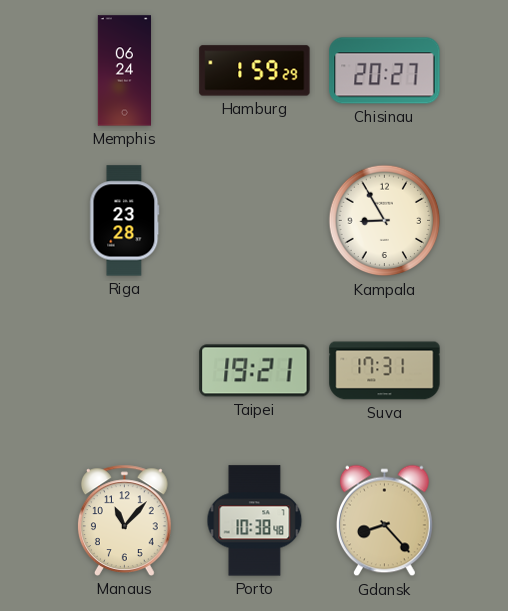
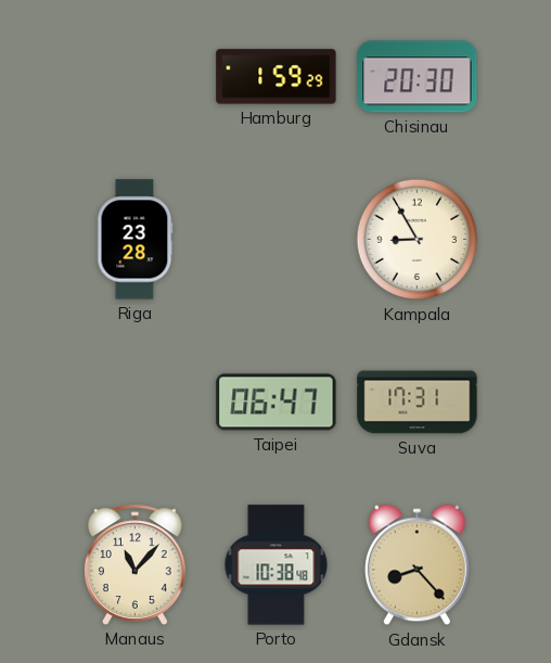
Memphis: 06:24 -> none
Chisinau: 20:27 -> 20:30
Taipei: 19:21 -> 06:47
